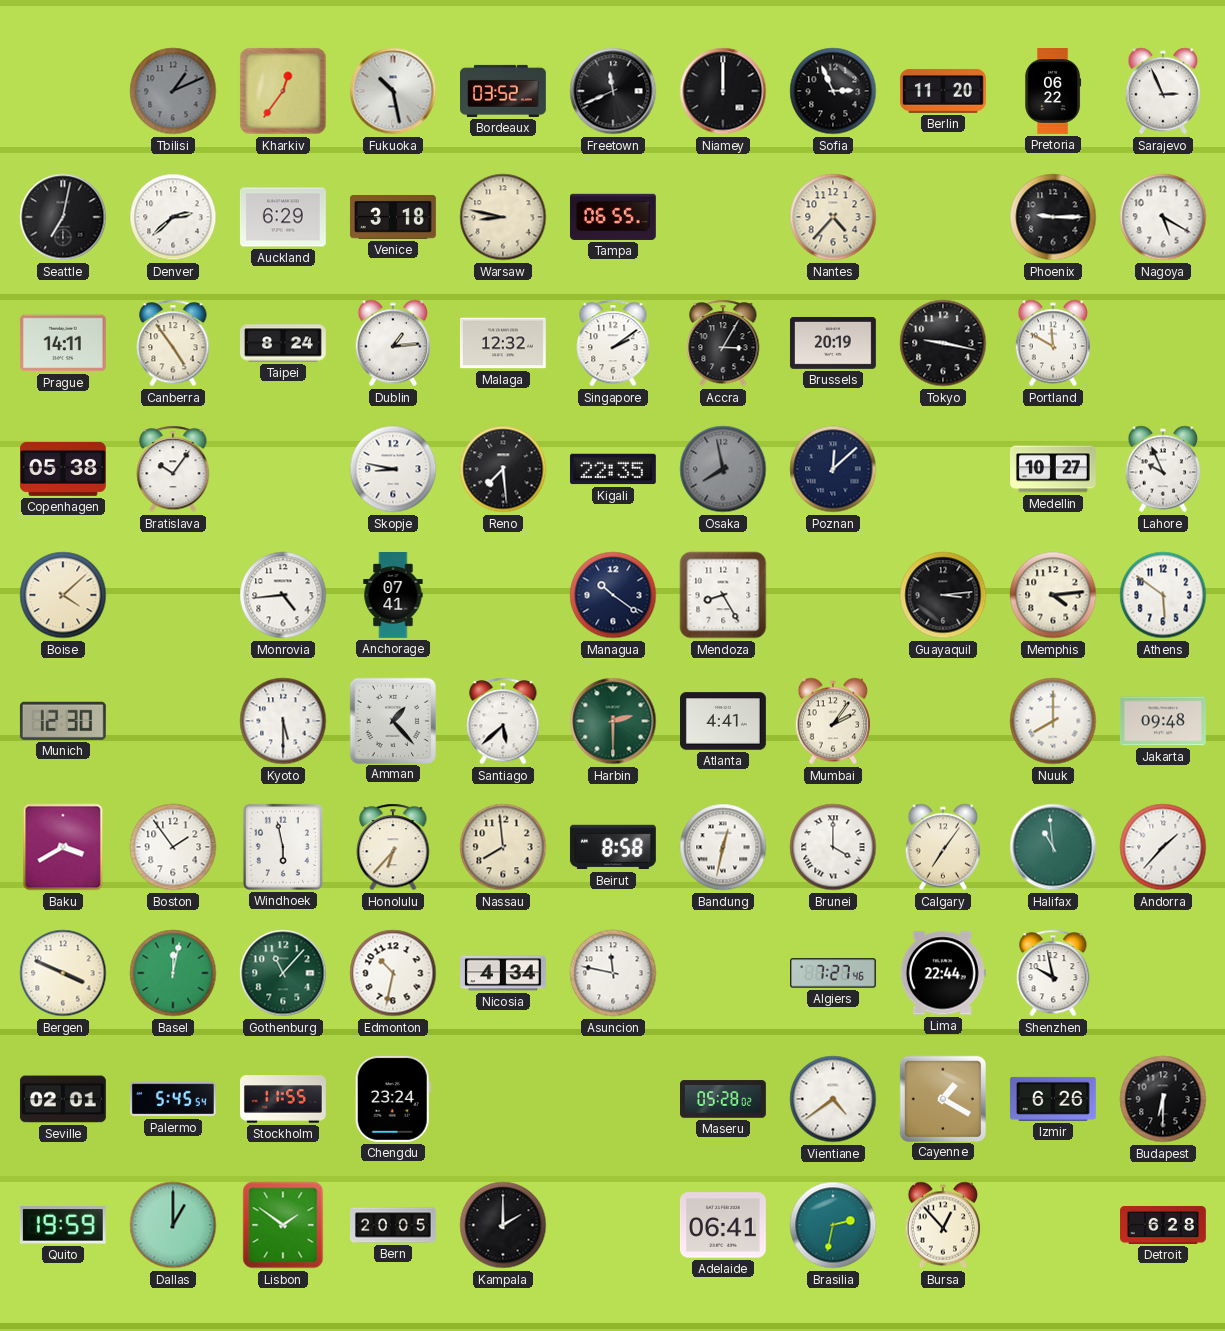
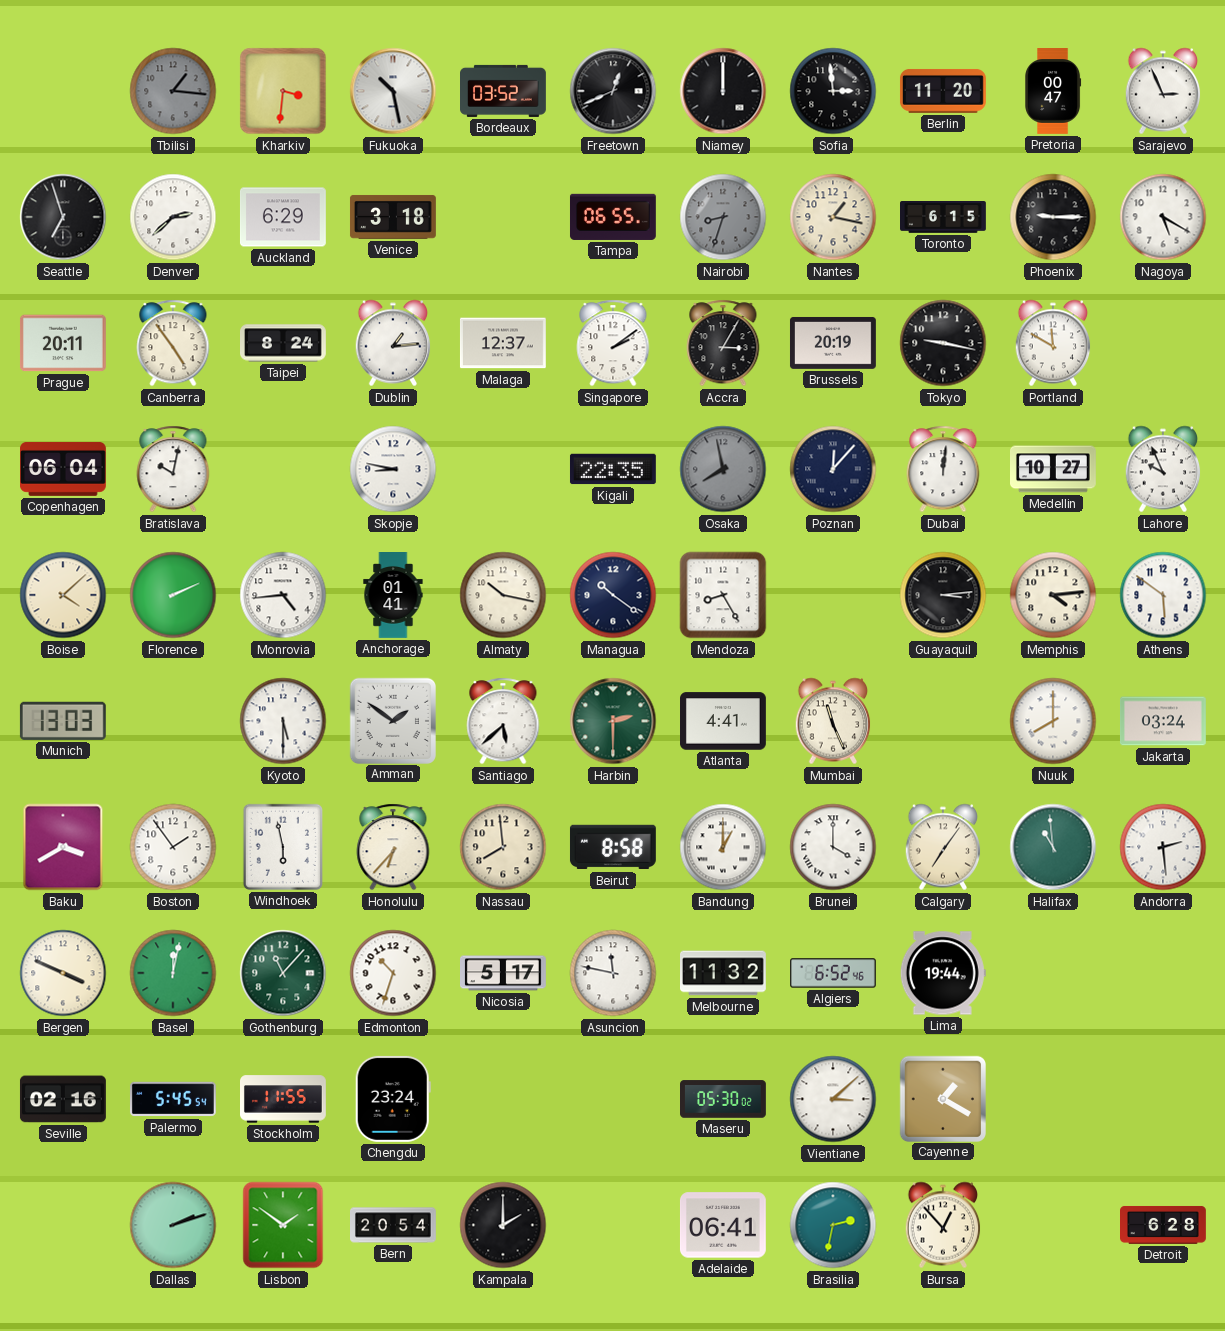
Tbilisi: 1:11 -> 1:16
Kharkiv: 12:36 -> 3:31
Freetown: 11:41 -> 12:41
Sofia: 2:56 -> 2:59
Pretoria: 06:22 -> 00:47
Seattle: 7:02 -> 6:57
Warsaw: 8:47 -> none
Nairobi: none -> 8:33
Nantes: 4:37 -> 1:17
Toronto: none -> 6:15
Prague: 14:11 -> 20:11
Malaga: 12:32 -> 12:37
Copenhagen: 05:38 -> 06:04
Bratislava: 10:06 -> 10:02
Reno: 7:29 -> none
Poznan: 12:08 -> 12:07
Dubai: none -> 12:01
Florence: none -> 2:11
Anchorage: 07:41 -> 01:41
Almaty: none -> 10:17
Munich: 12:30 -> 13:03
Amman: 1:23 -> 1:51
Mumbai: 2:06 -> 11:26
Jakarta: 09:48 -> 03:24
Bandung: 12:32 -> 1:00
Andorra: 1:37 -> 2:29
Edmonton: 10:32 -> 10:33
Nicosia: 4:34 -> 5:17
Melbourne: none -> 11:32
Algiers: 7:27 -> 6:52
Lima: 22:44 -> 19:44
Shenzhen: 9:58 -> none
Seville: 02:01 -> 02:16
Maseru: 05:28 -> 05:30
Vientiane: 4:39 -> 3:08
Izmir: 6:26 -> none
Budapest: 6:30 -> none
Quito: 19:59 -> none
Dallas: 1:00 -> 2:12
Bern: 20:05 -> 20:54
